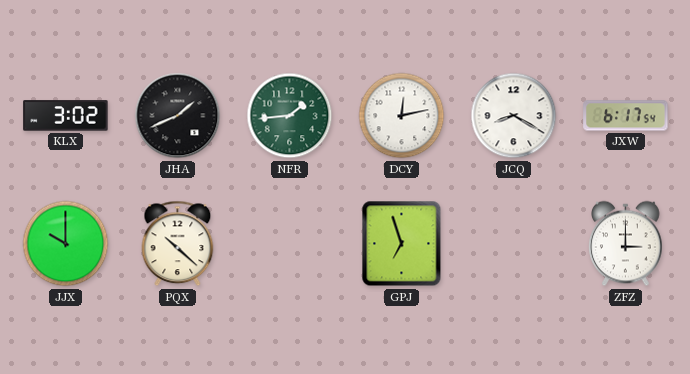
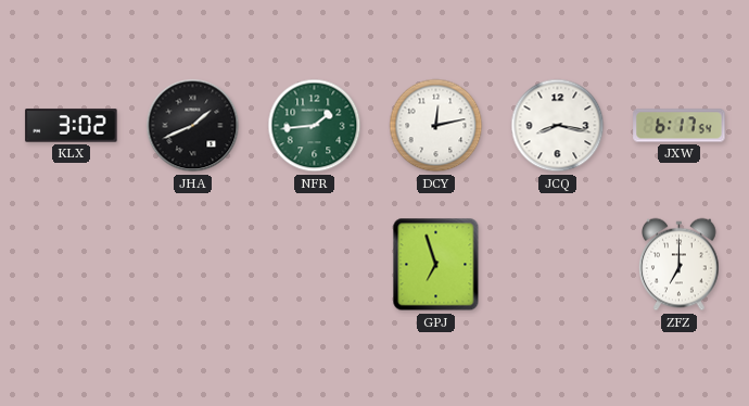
JCQ: 8:20 -> 8:17
JJX: 10:00 -> none
PQX: 10:22 -> none
ZFZ: 3:00 -> 7:00
